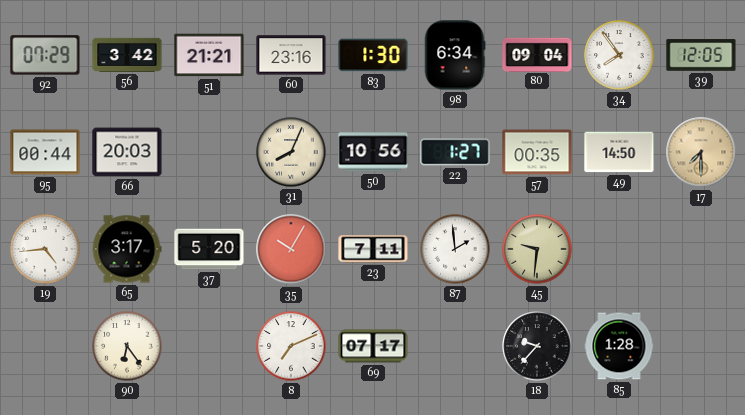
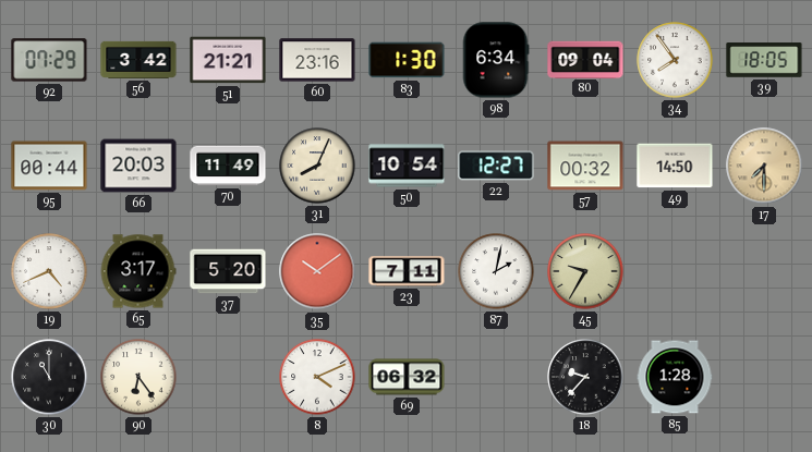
39: 12:05 -> 18:05
70: none -> 11:49
50: 10:56 -> 10:54
22: 1:27 -> 12:27
57: 00:35 -> 00:32
19: 4:44 -> 4:41
35: 10:05 -> 10:09
87: 1:59 -> 2:02
45: 9:31 -> 9:35
30: none -> 11:00
8: 7:11 -> 4:11
69: 07:17 -> 06:32
